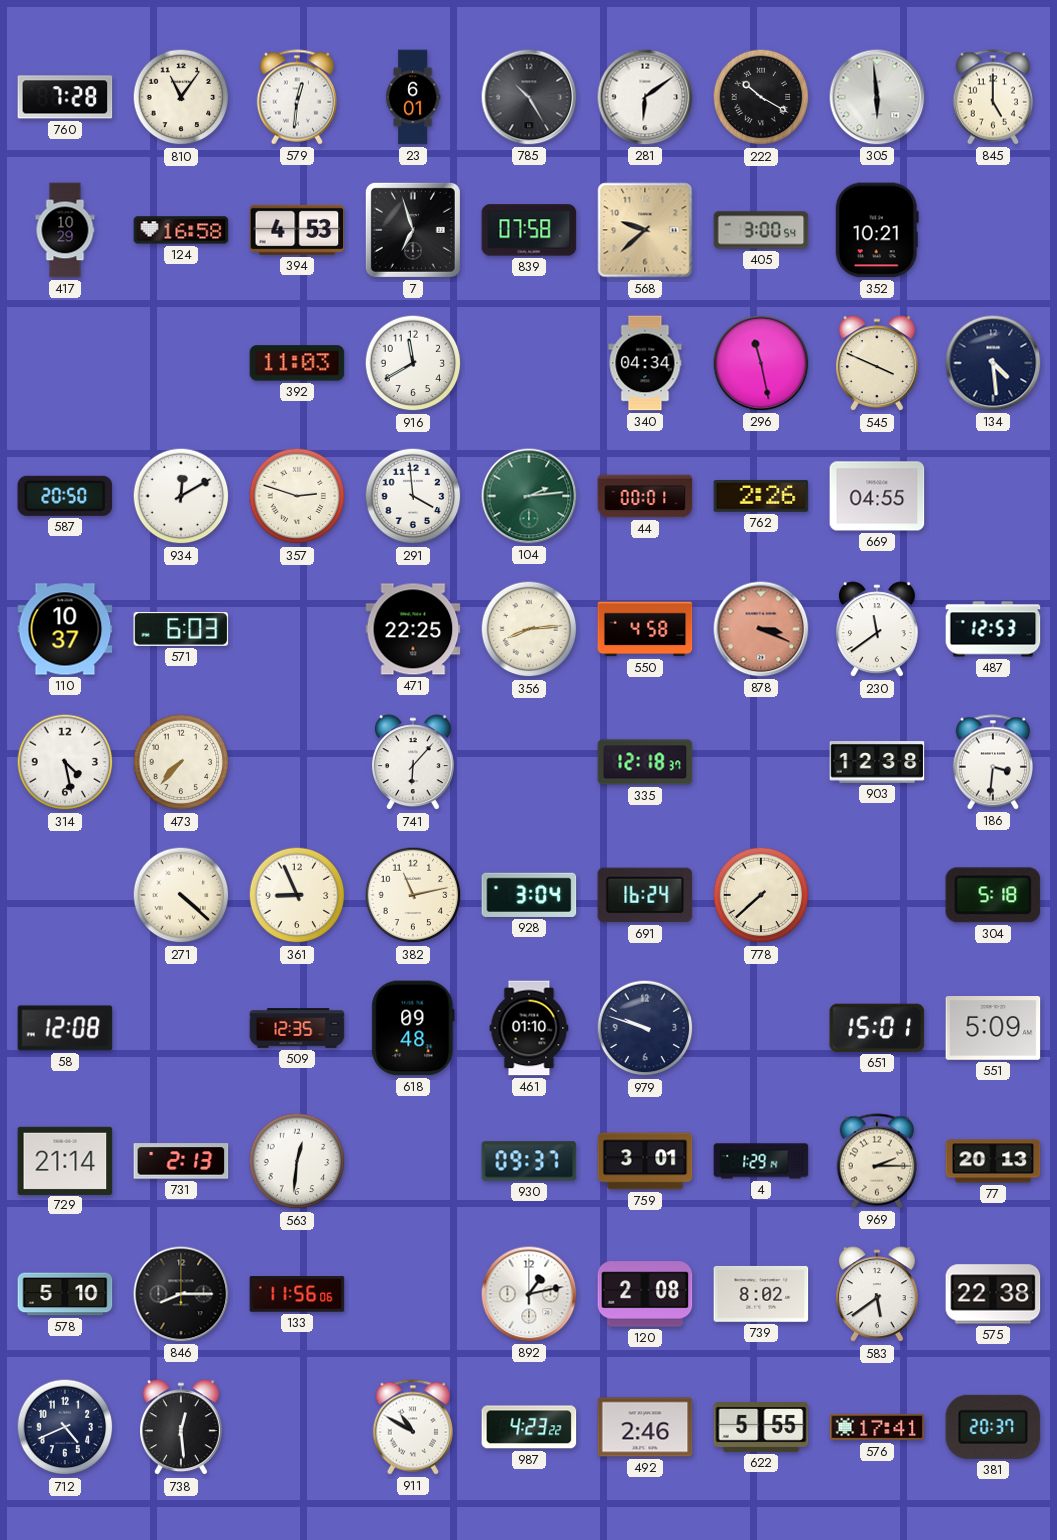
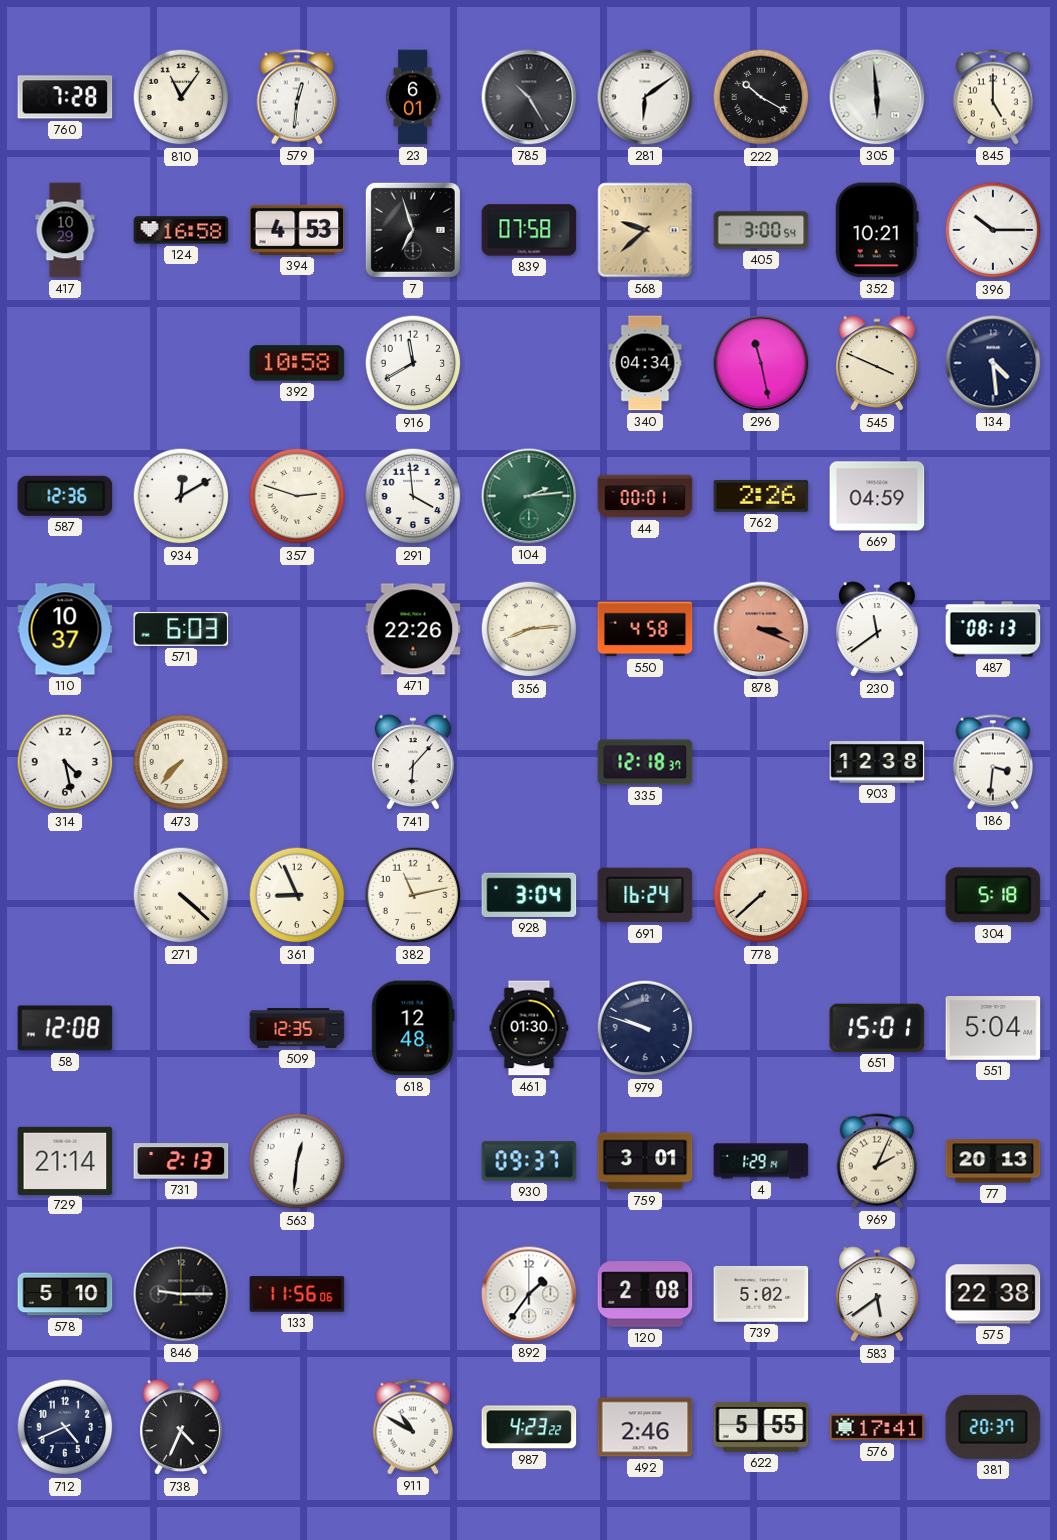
396: none -> 10:15
392: 11:03 -> 10:58
587: 20:50 -> 12:36
669: 04:55 -> 04:59
471: 22:25 -> 22:26
487: 12:53 -> 08:13
618: 09:48 -> 12:48
461: 01:10 -> 01:30
551: 5:09 -> 5:04
969: 2:15 -> 2:04
846: 8:15 -> 9:15
892: 1:13 -> 1:36
739: 8:02 -> 5:02
738: 12:29 -> 4:34
